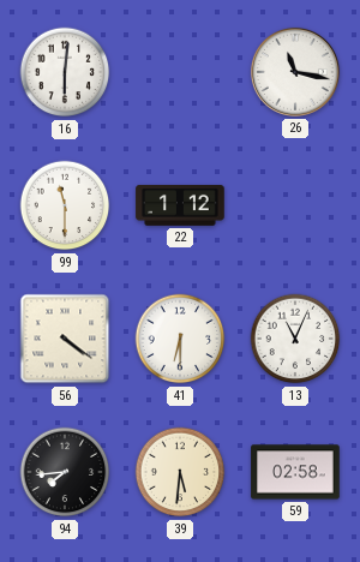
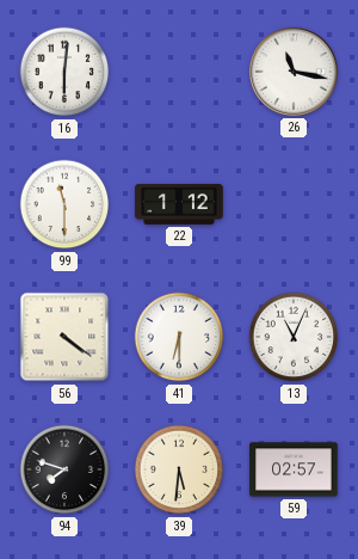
94: 7:44 -> 7:48
59: 02:58 -> 02:57
